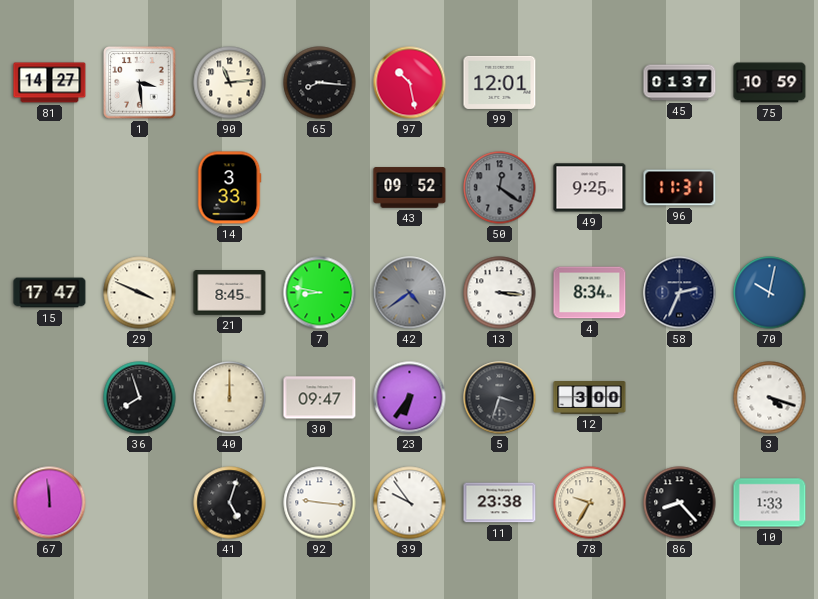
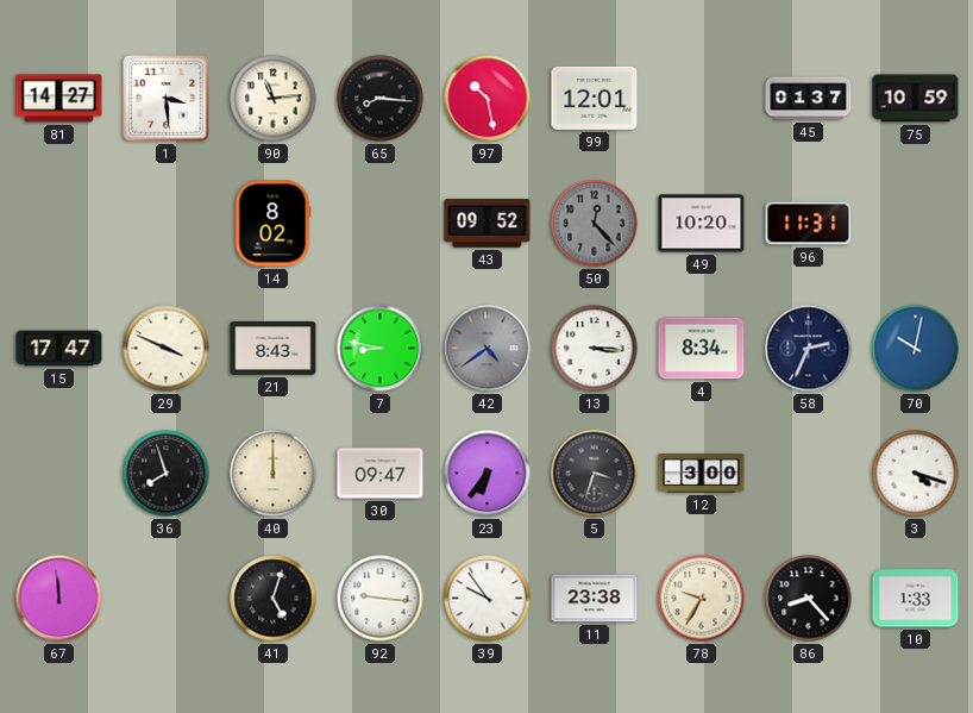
14: 3:33 -> 8:02
50: 12:21 -> 12:23
49: 9:25 -> 10:20
21: 8:45 -> 8:43
